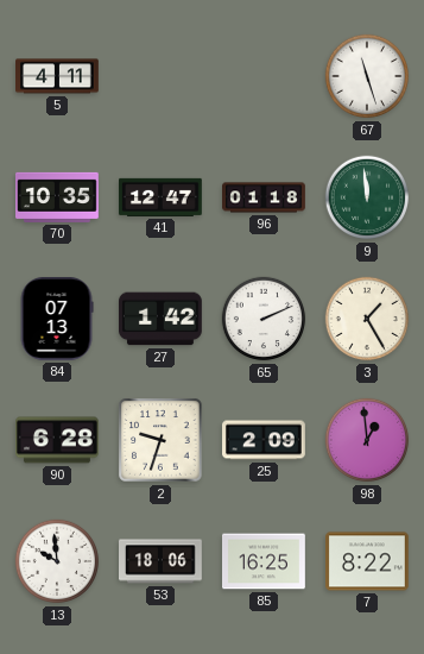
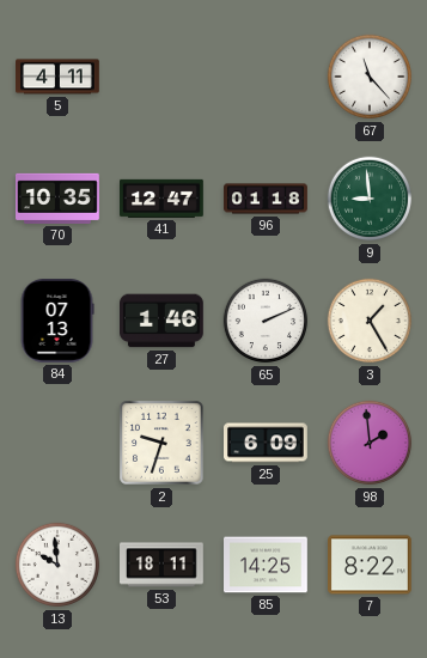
67: 11:27 -> 11:23
9: 11:59 -> 8:59
27: 1:42 -> 1:46
90: 6:28 -> none
25: 2:09 -> 6:09
98: 12:59 -> 1:59
53: 18:06 -> 18:11
85: 16:25 -> 14:25
